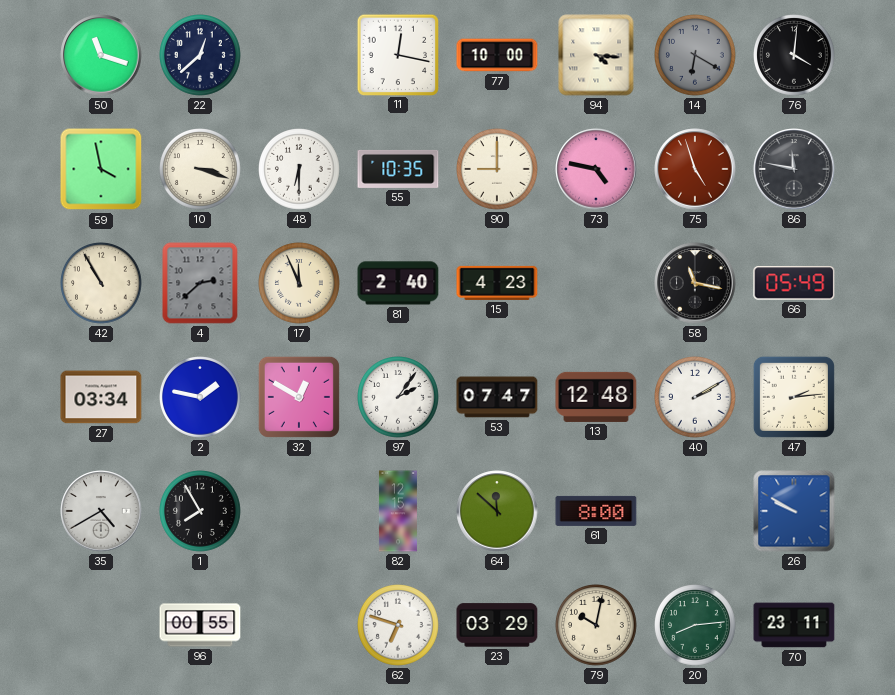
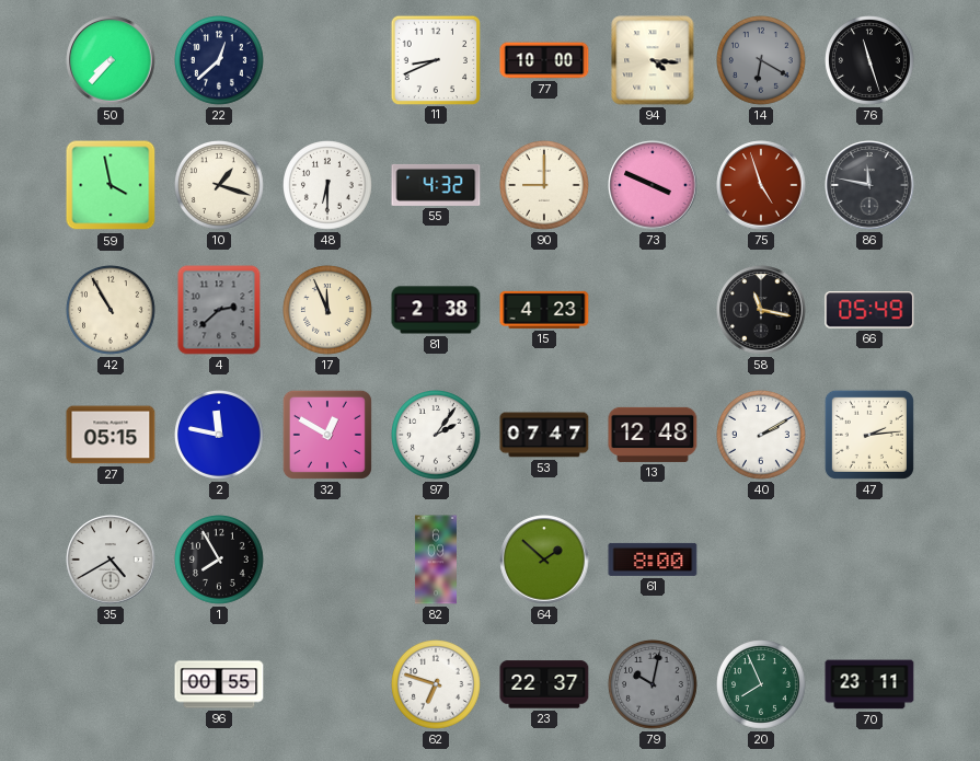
50: 11:18 -> 7:37
11: 12:17 -> 8:41
76: 4:01 -> 11:27
10: 3:18 -> 1:18
55: 10:35 -> 4:32
73: 4:47 -> 3:49
81: 2:40 -> 2:38
27: 03:34 -> 05:15
2: 1:47 -> 11:47
82: 12:15 -> 6:09
64: 11:52 -> 1:52
26: 9:50 -> none
23: 03:29 -> 22:37
79 dial: cream -> grey
20: 8:14 -> 7:56
